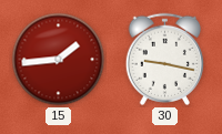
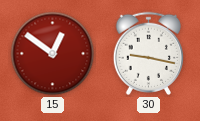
15: 1:44 -> 12:51
